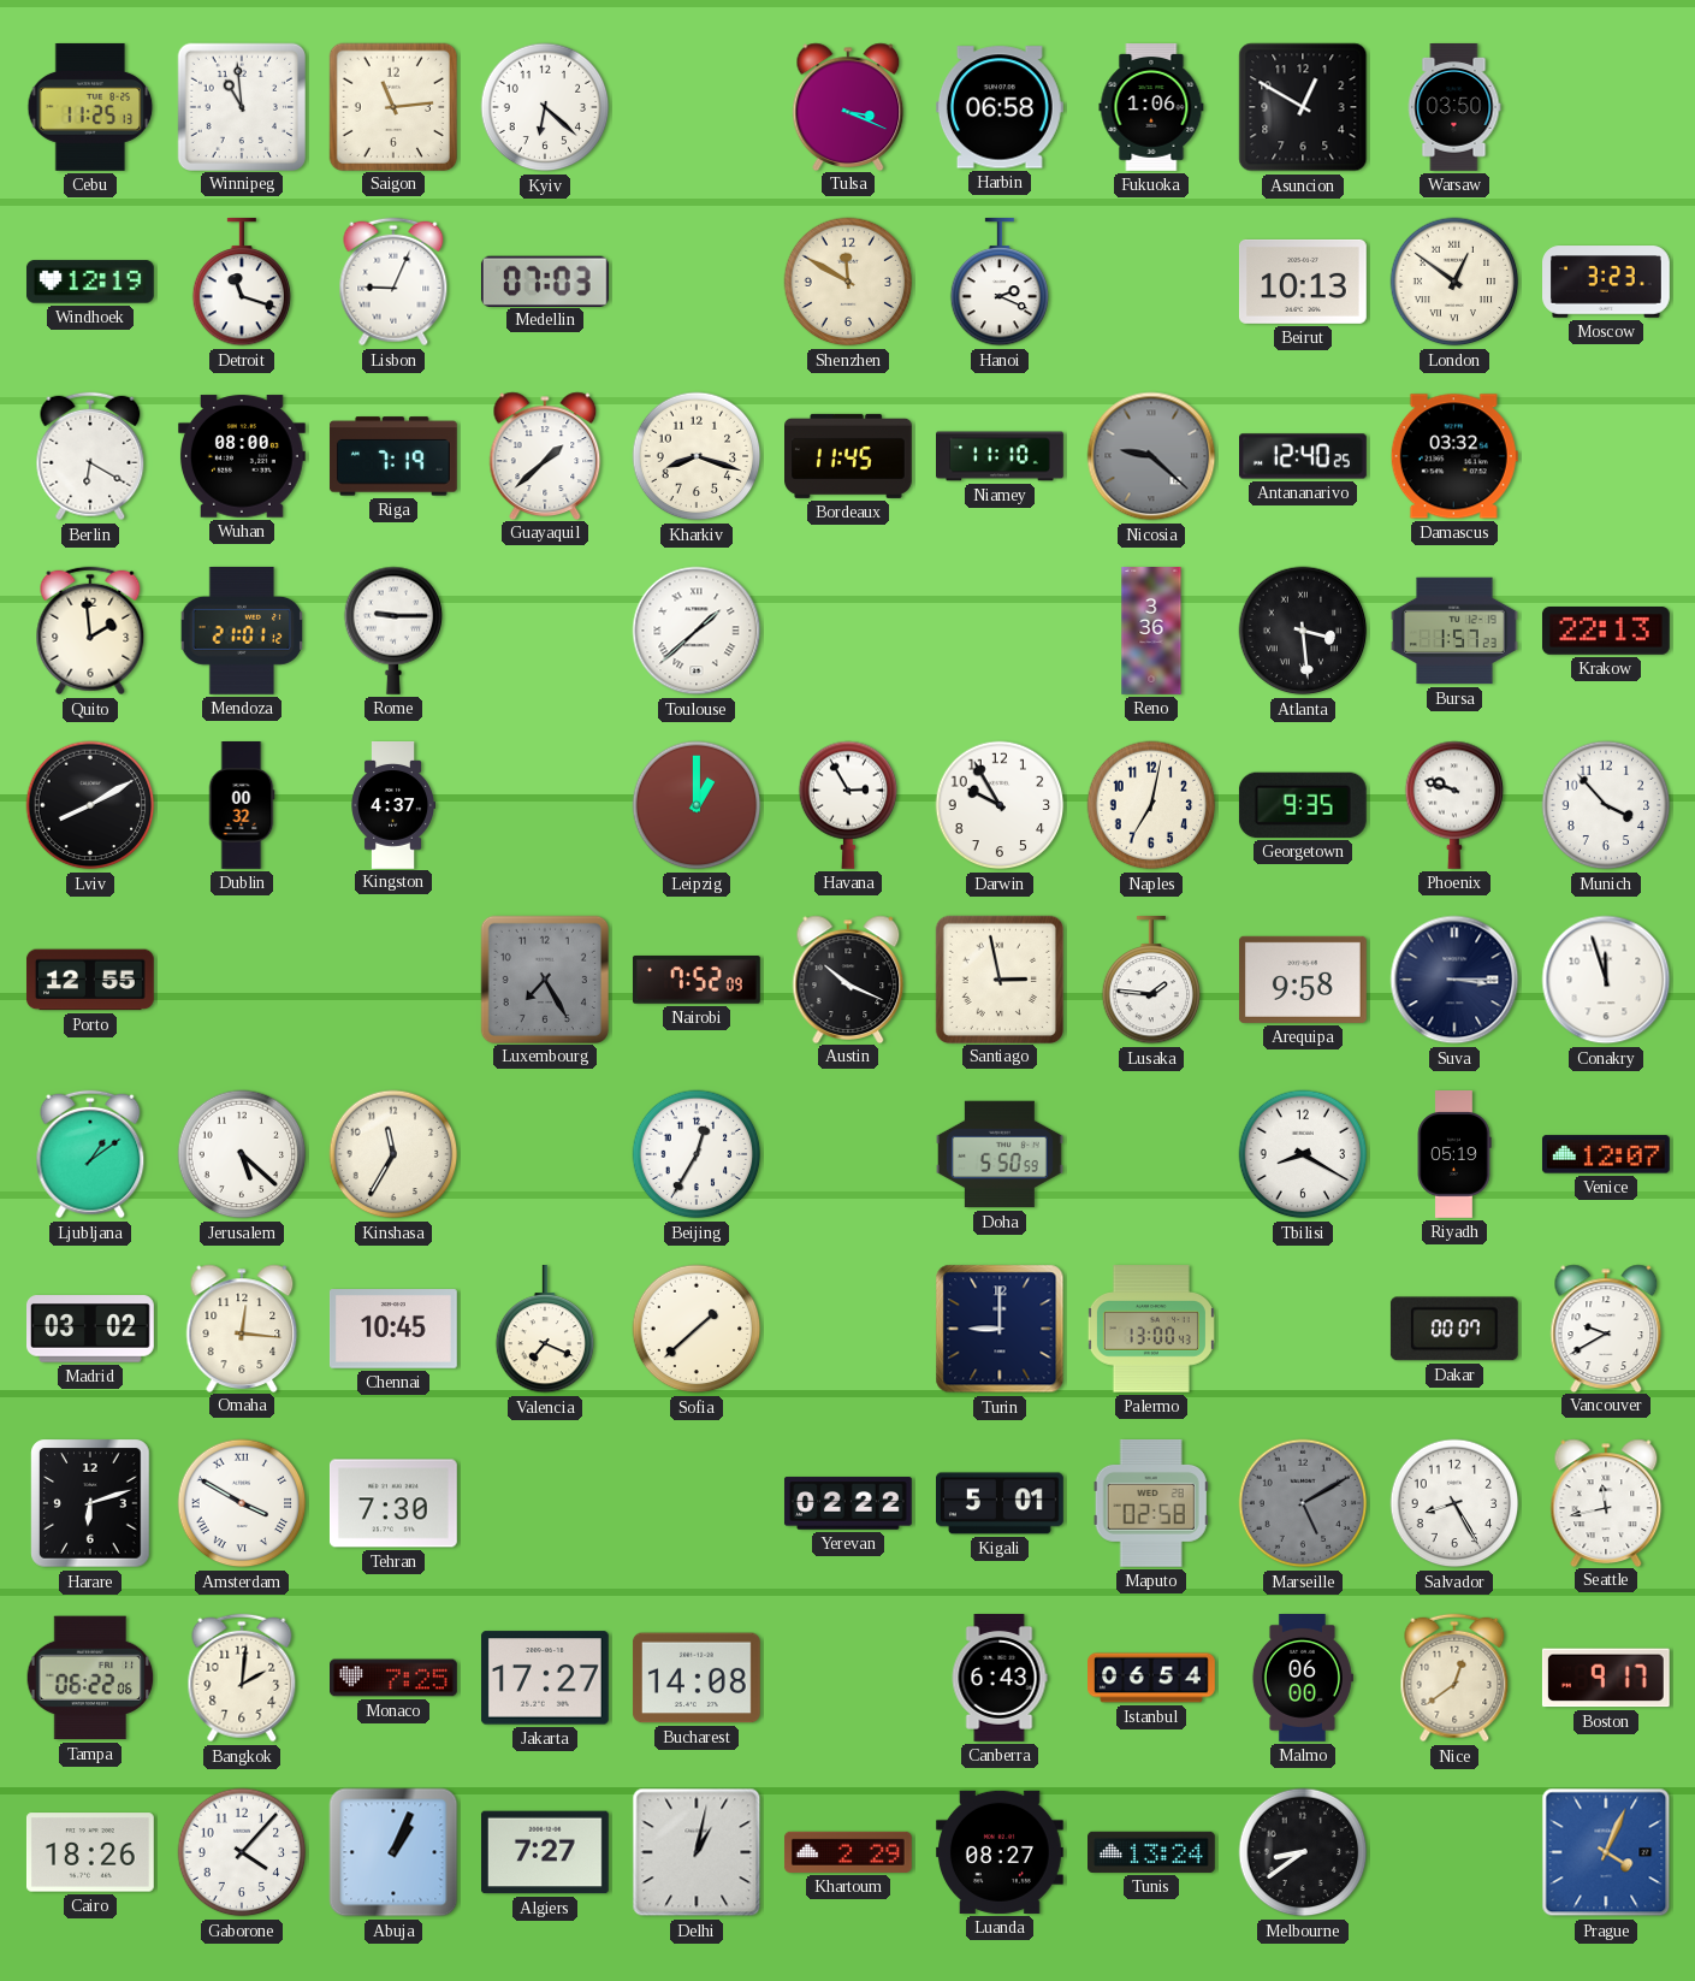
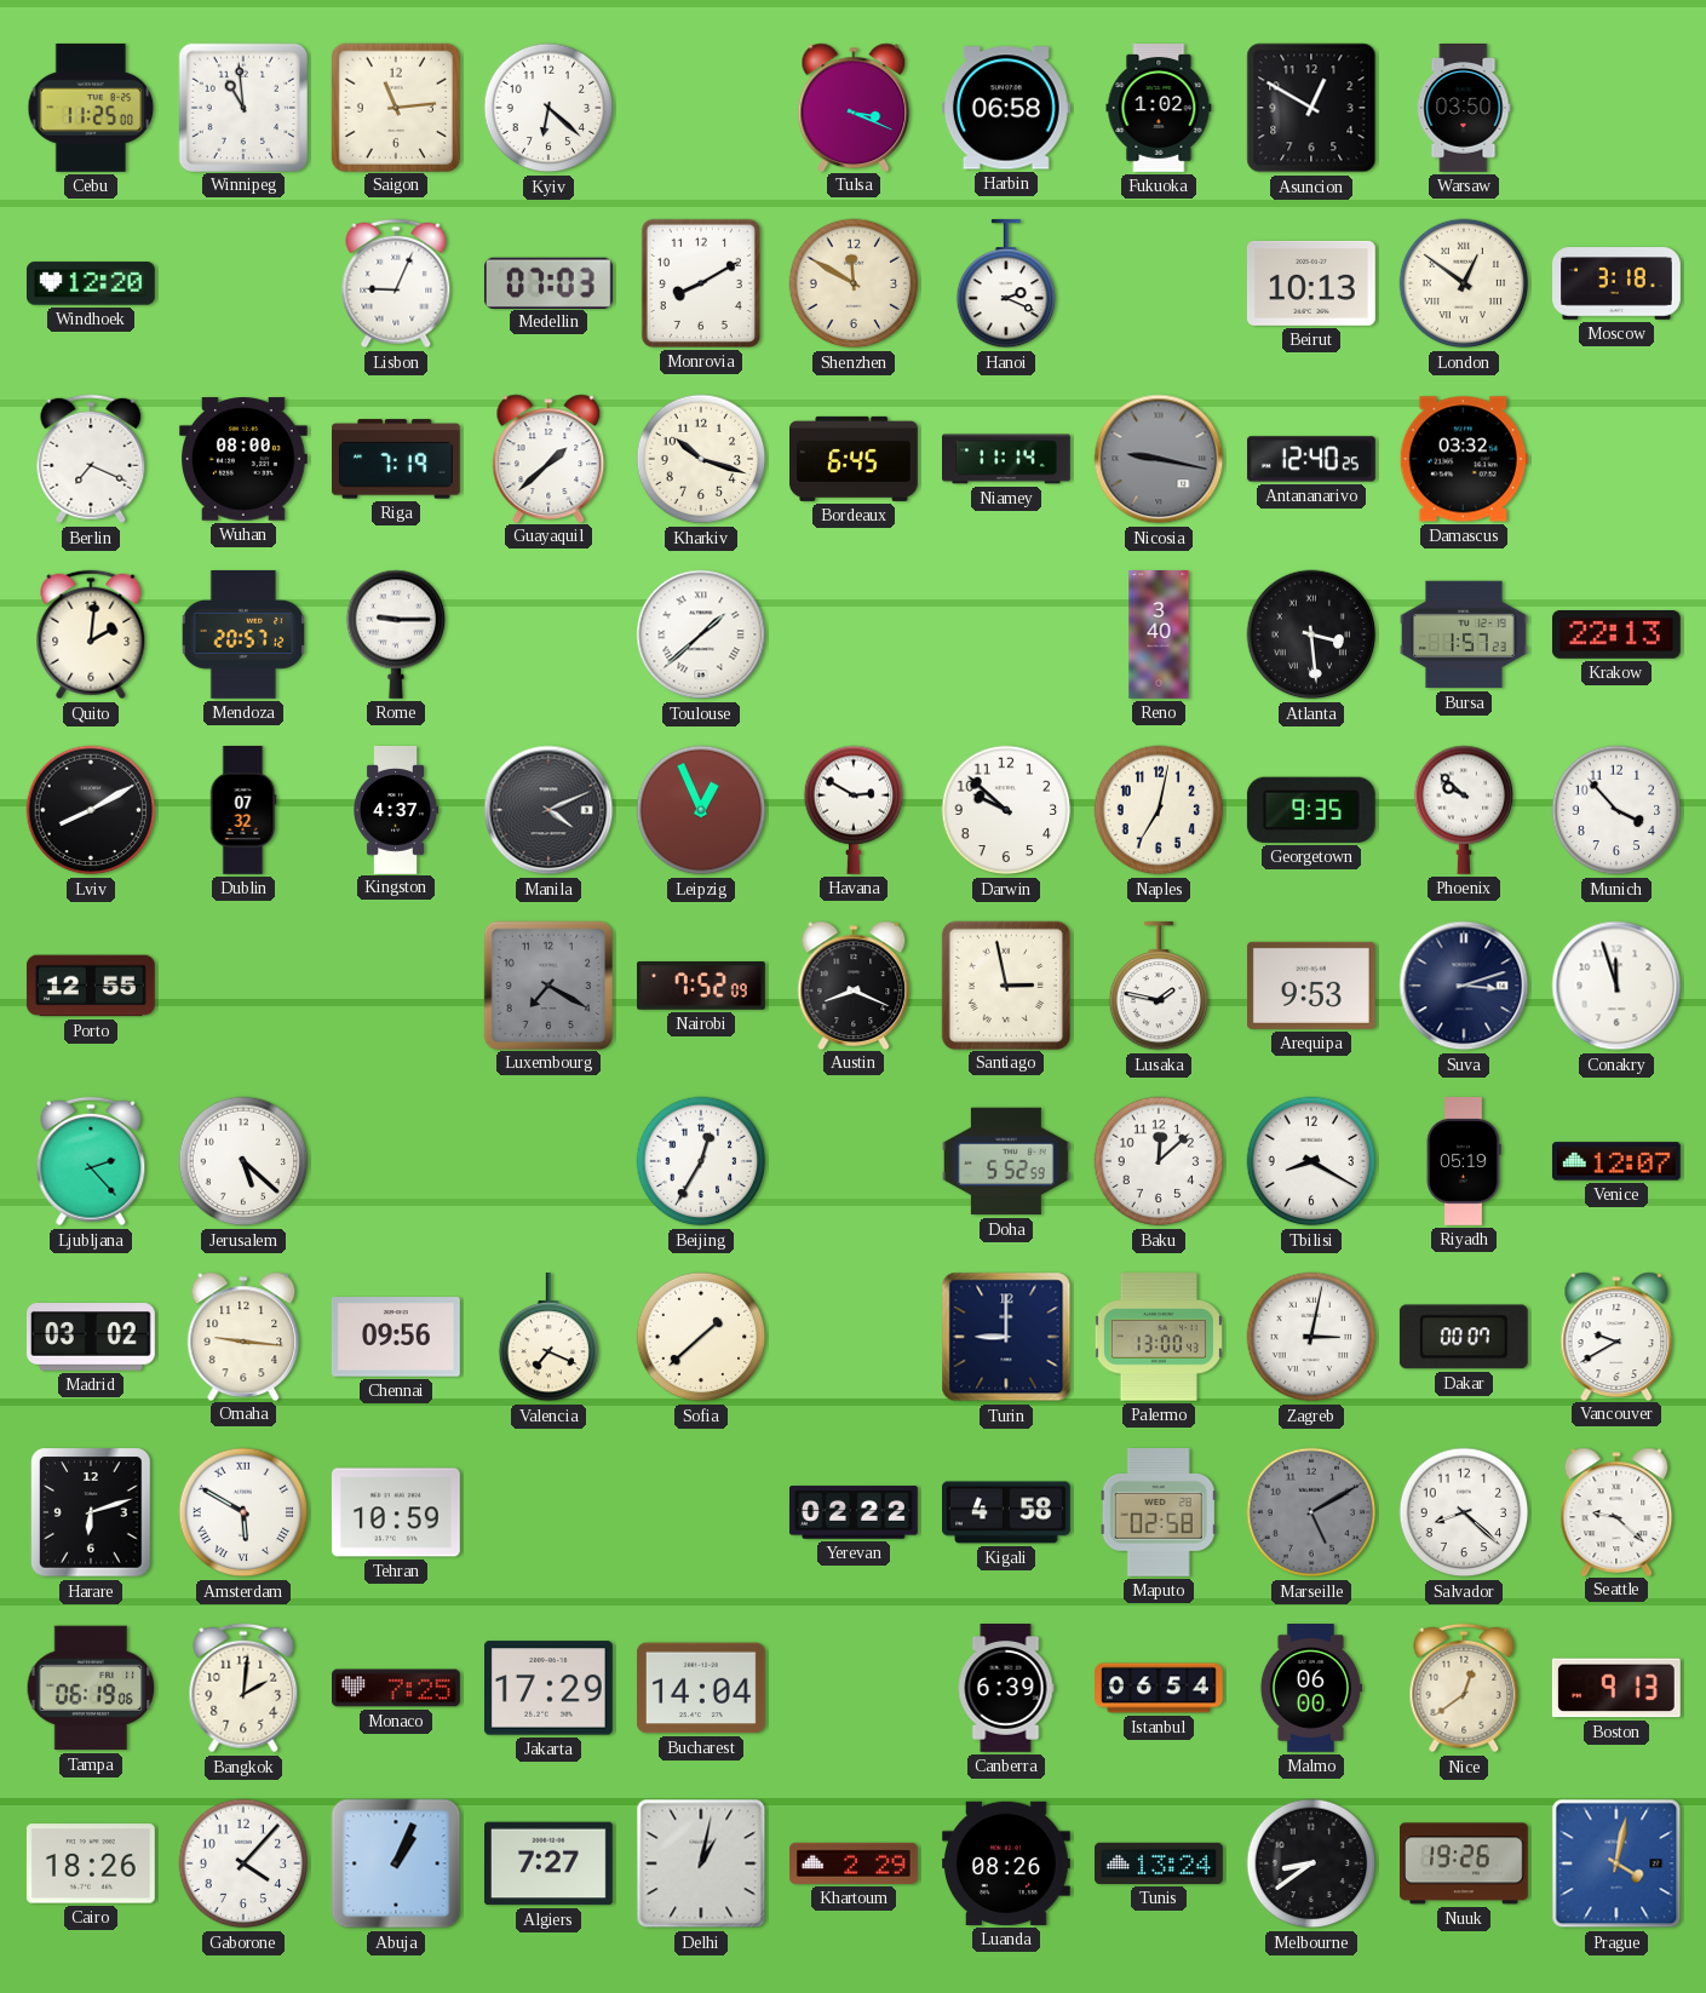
Cebu: 11:25:13 -> 11:25:00
Fukuoka: 1:06 -> 1:02
Windhoek: 12:19 -> 12:20
Detroit: 11:18 -> none
Monrovia: none -> 8:10
Moscow: 3:23 -> 3:18
Berlin: 6:20 -> 7:19
Kharkiv: 8:18 -> 10:18
Bordeaux: 11:45 -> 6:45
Niamey: 11:10 -> 11:14
Nicosia: 9:22 -> 9:17
Quito: 1:59 -> 2:01
Mendoza: 21:01 -> 20:57
Reno: 3:36 -> 3:40
Dublin: 00:32 -> 07:32
Manila: none -> 4:11
Leipzig: 1:00 -> 12:56
Havana: 2:55 -> 2:50
Darwin: 9:55 -> 9:52
Phoenix: 9:48 -> 9:52
Luxembourg: 7:25 -> 7:20
Austin: 10:19 -> 8:19
Lusaka: 1:46 -> 1:47
Arequipa: 9:58 -> 9:53
Suva: 3:15 -> 3:12
Ljubljana: 1:09 -> 2:23
Kinshasa: 11:35 -> none
Doha: 5:50 -> 5:52
Baku: none -> 12:08
Omaha: 12:16 -> 9:16
Chennai: 10:45 -> 09:56
Zagreb: none -> 3:02
Amsterdam: 3:50 -> 5:50
Tehran: 7:30 -> 10:59
Kigali: 5:01 -> 4:58
Salvador: 8:25 -> 8:22
Seattle: 11:43 -> 9:22
Tampa: 06:22 -> 06:19
Jakarta: 17:27 -> 17:29
Bucharest: 14:08 -> 14:04
Canberra: 6:43 -> 6:39
Boston: 9:17 -> 9:13
Luanda: 08:27 -> 08:26
Nuuk: none -> 19:26
Prague: 4:04 -> 4:02
